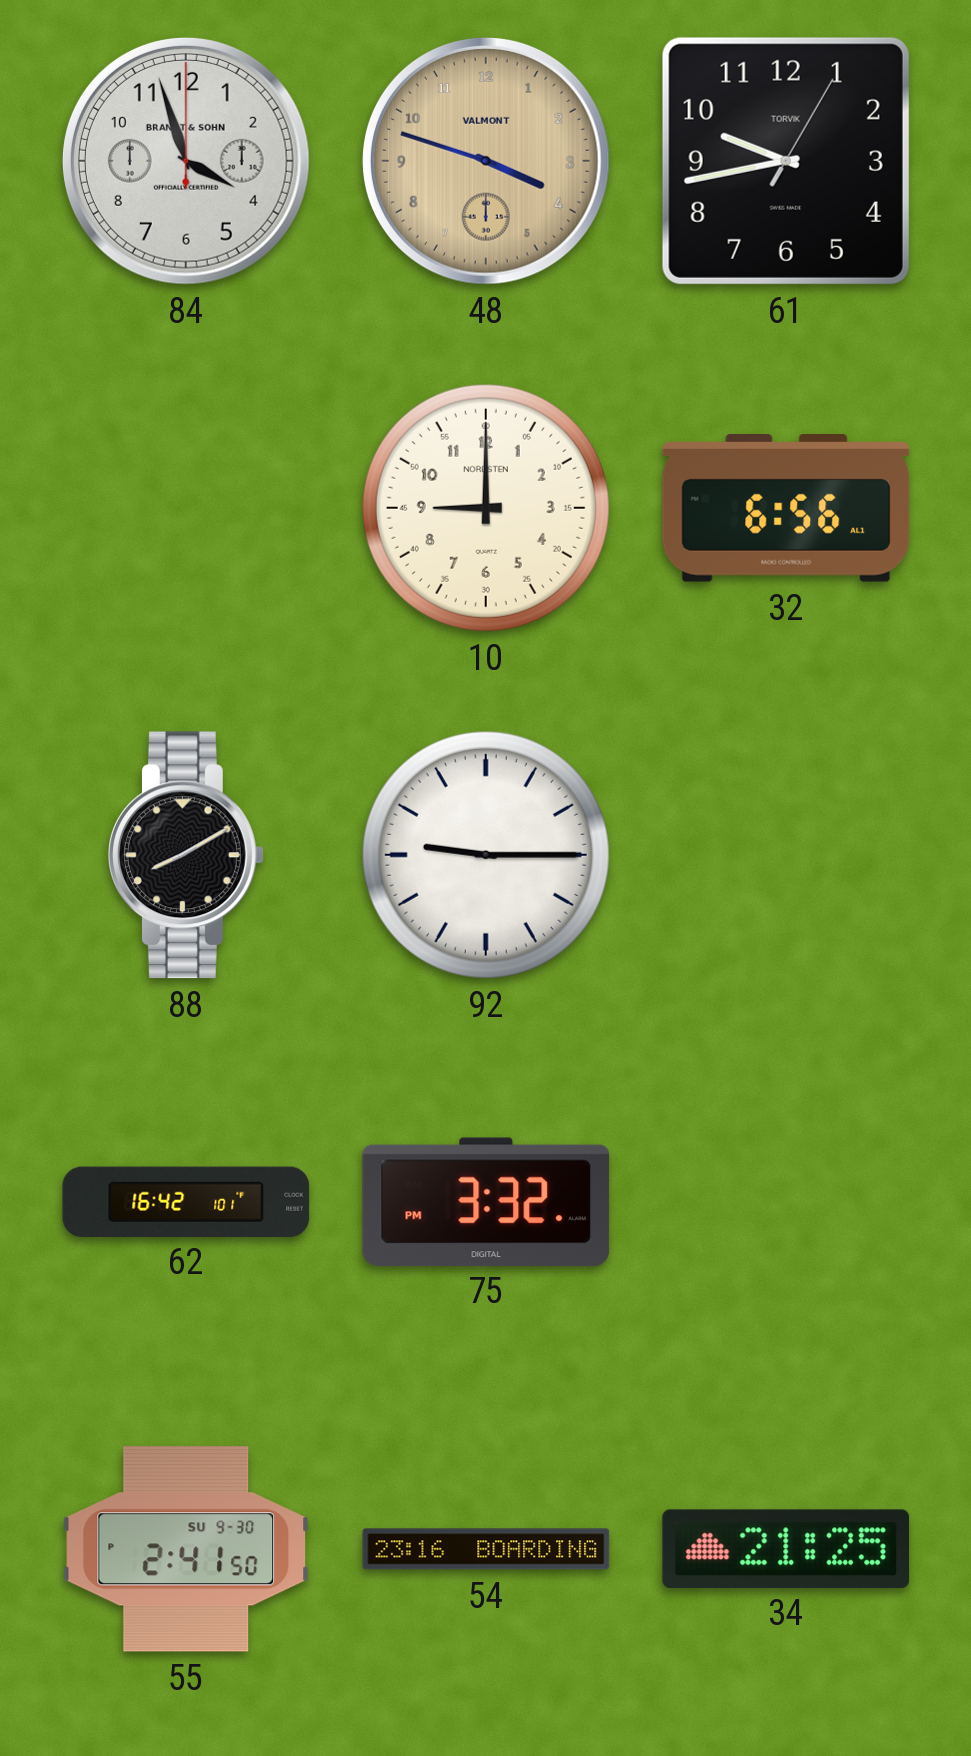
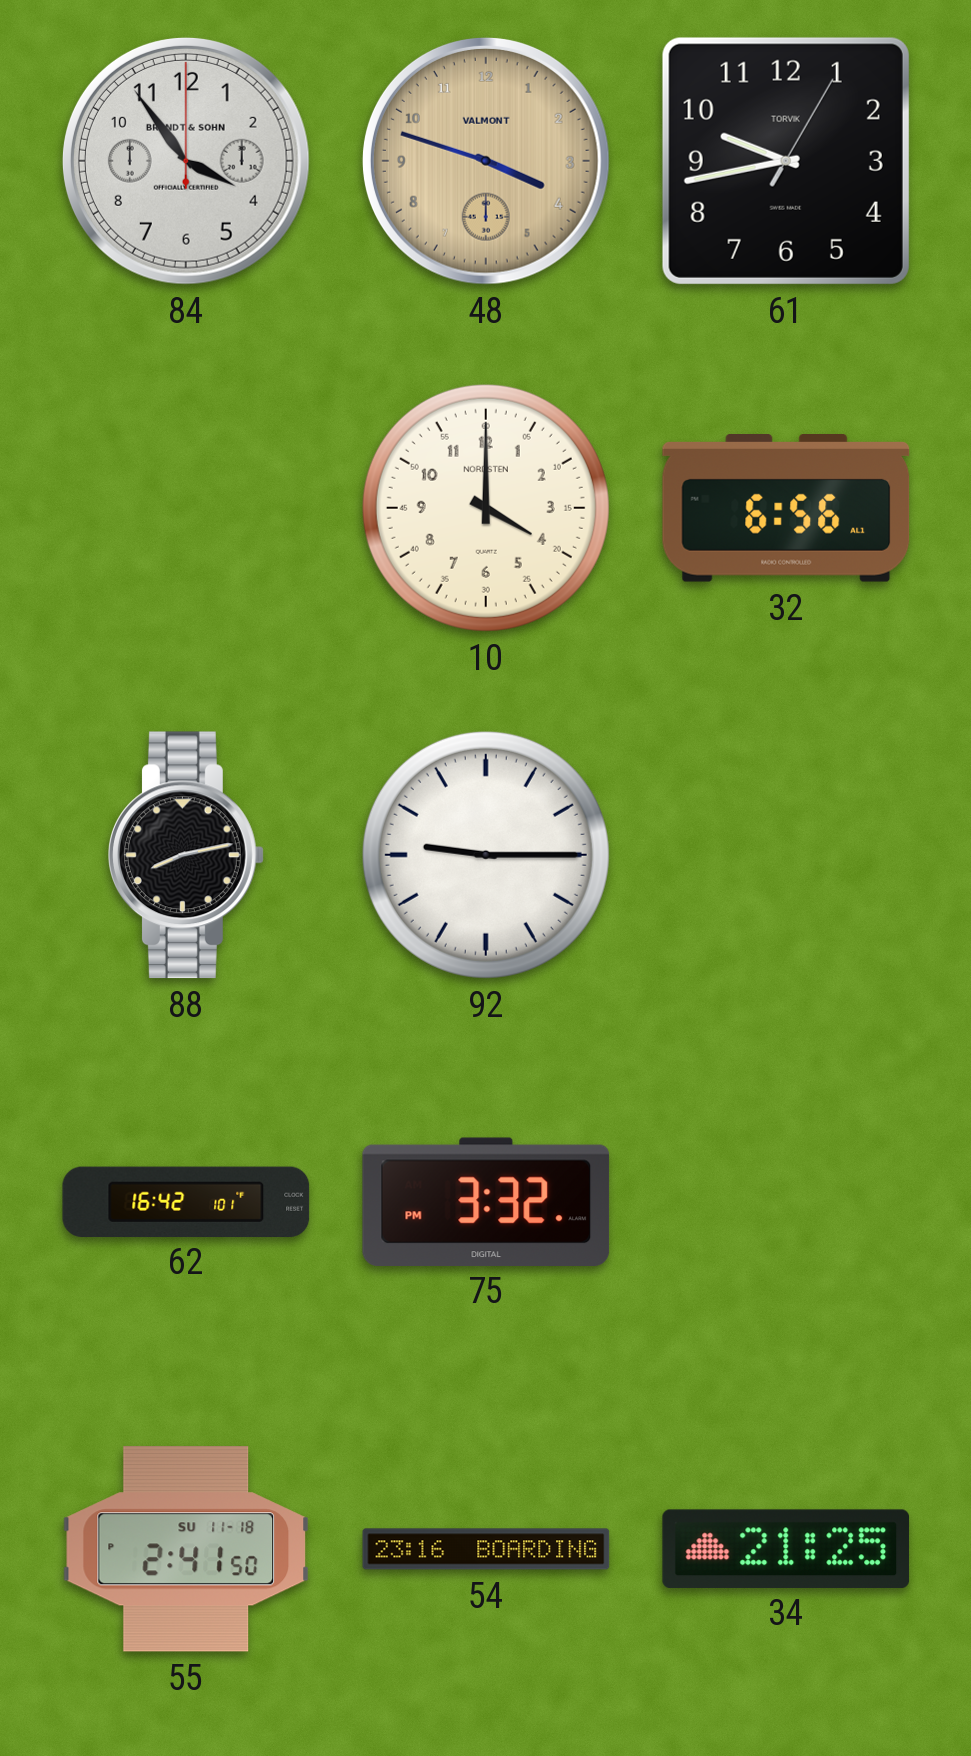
84: 3:57 -> 3:54
10: 9:00 -> 4:00
88: 8:10 -> 8:13
55 date: SU 9-30 -> SU 11-18
